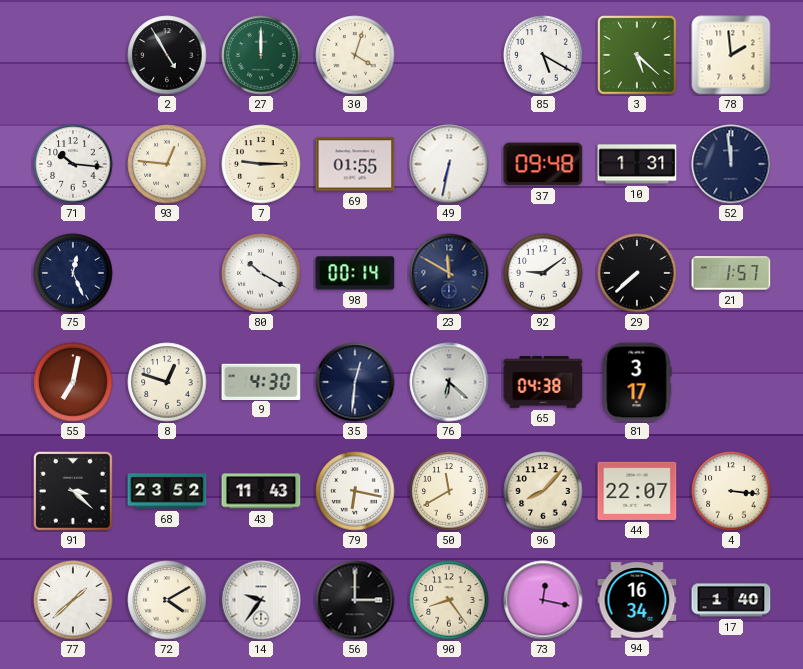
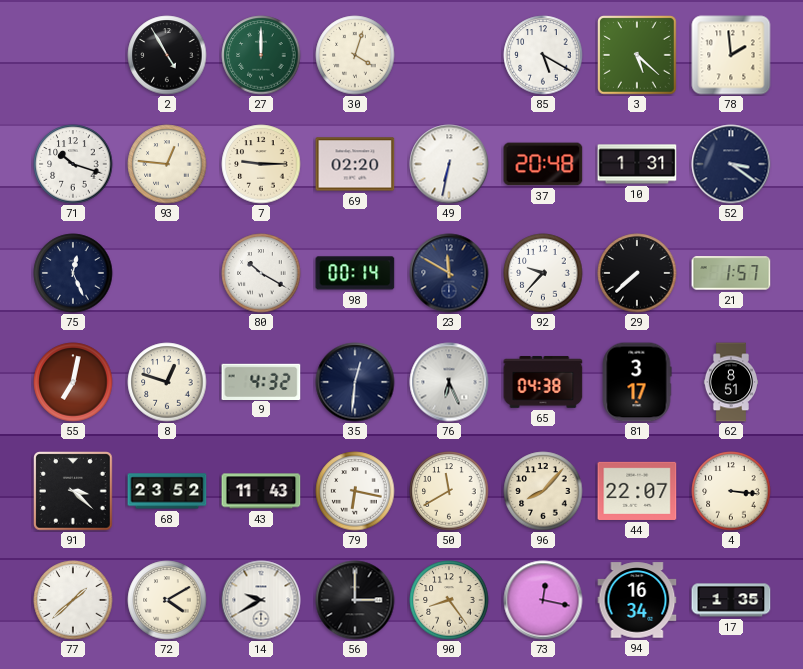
71: 10:16 -> 10:18
69: 01:55 -> 02:20
37: 09:48 -> 20:48
52: 11:59 -> 3:21
92: 9:09 -> 9:37
9: 4:30 -> 4:32
76: 6:22 -> 6:26
62: none -> 8:51
14: 9:36 -> 9:40
17: 1:40 -> 1:35
